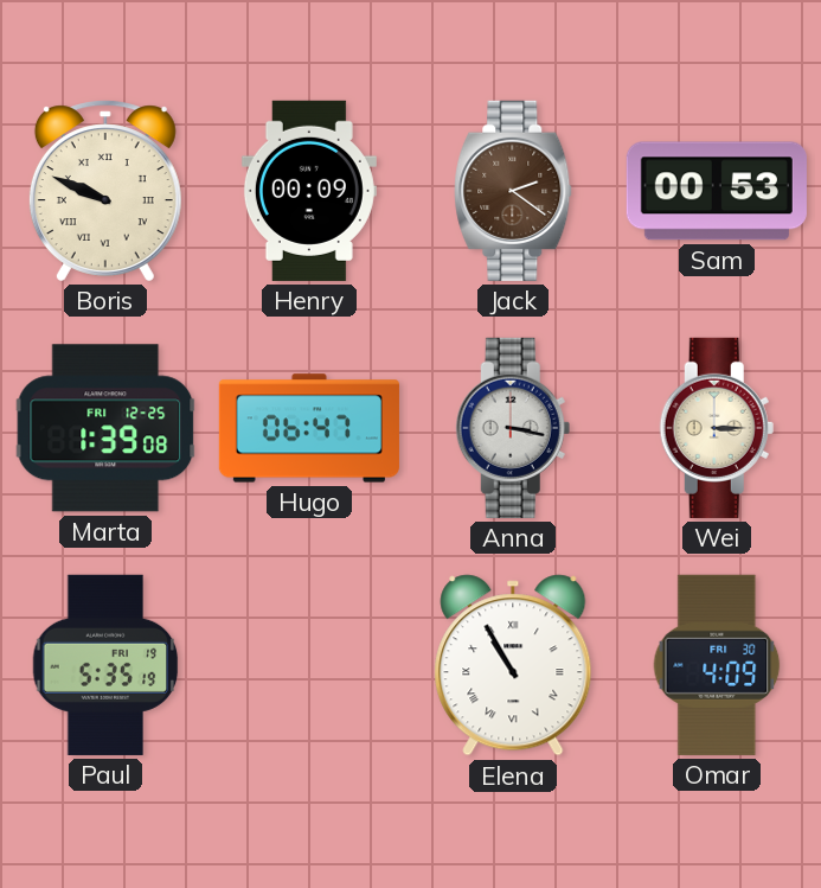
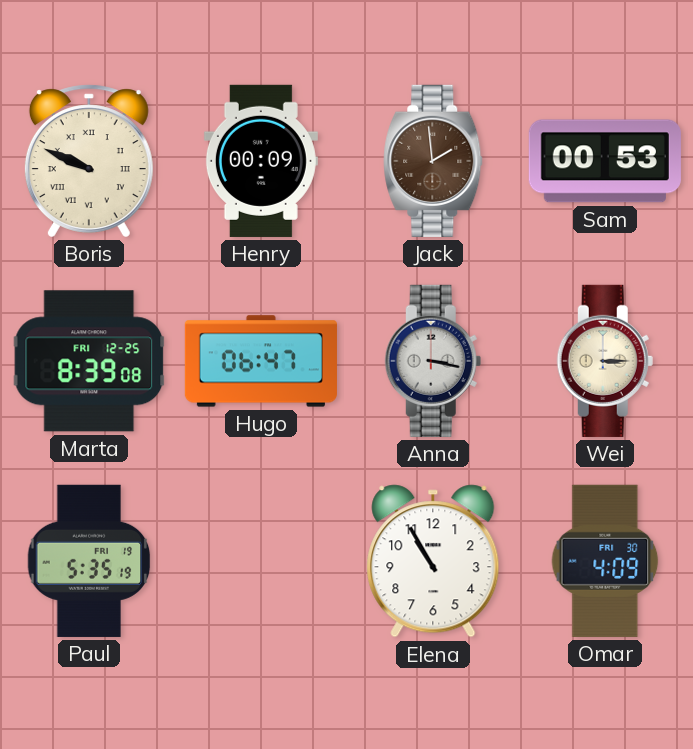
Jack: 2:21 -> 1:59
Marta: 1:39 -> 8:39
Elena numerals: Roman -> Arabic
